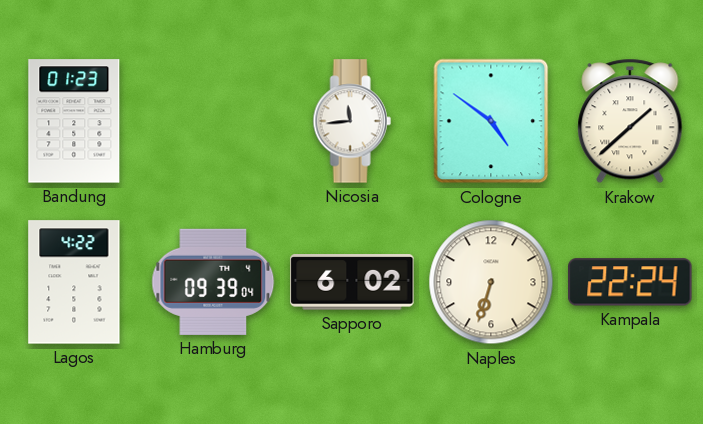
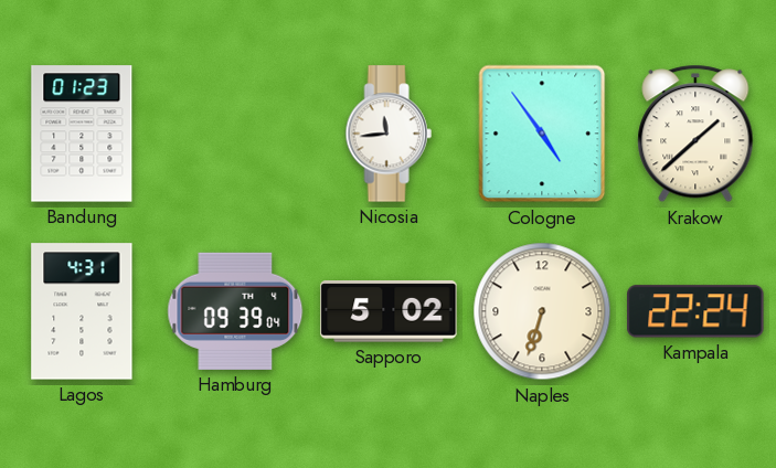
Cologne: 4:51 -> 4:54
Lagos: 4:22 -> 4:31
Sapporo: 6:02 -> 5:02
